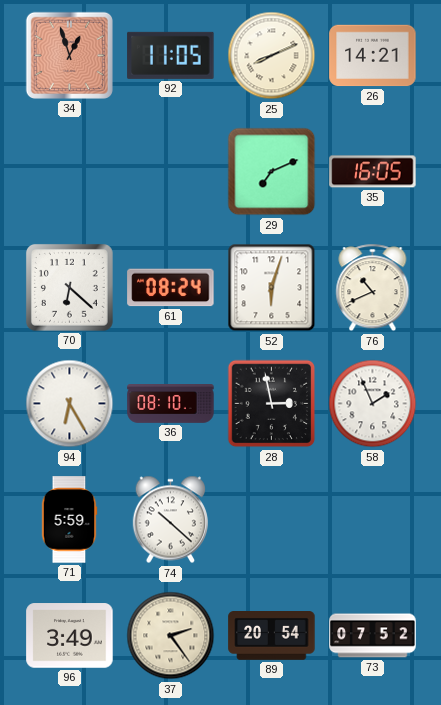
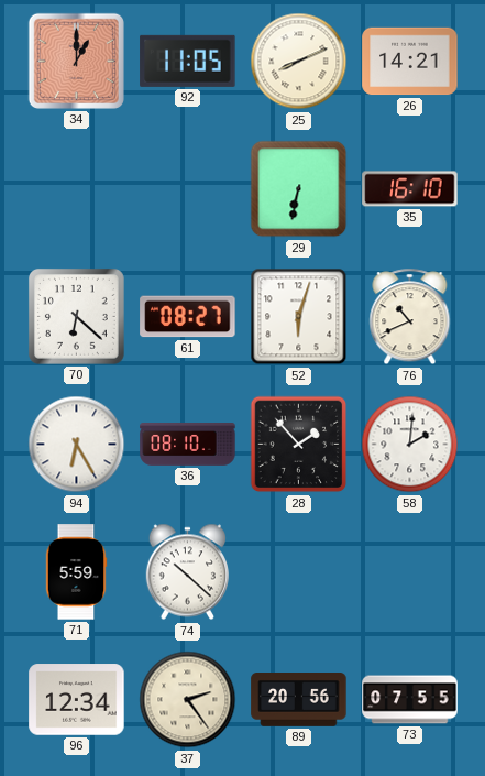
34: 12:57 -> 1:00
29: 7:11 -> 6:32
35: 16:05 -> 16:10
61: 08:24 -> 08:27
28: 2:58 -> 1:53
58: 1:56 -> 2:01
96: 3:49 -> 12:34
89: 20:54 -> 20:56
73: 07:52 -> 07:55
